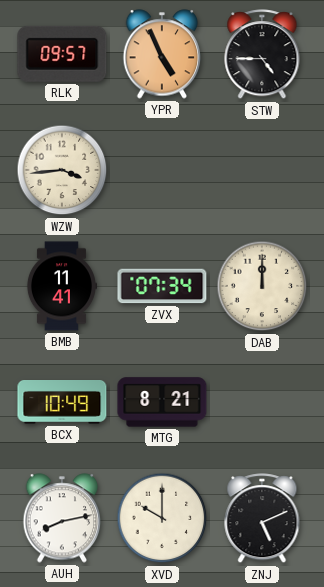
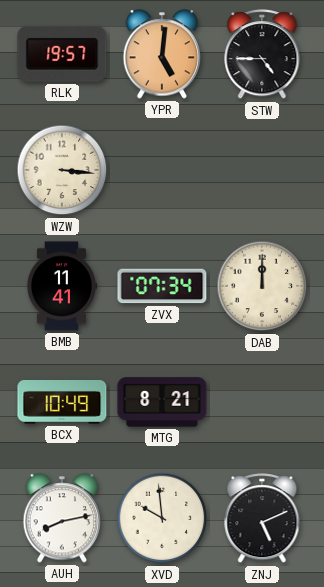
RLK: 09:57 -> 19:57
YPR: 4:56 -> 5:01
WZW: 3:44 -> 3:16
XVD: 10:00 -> 9:59
